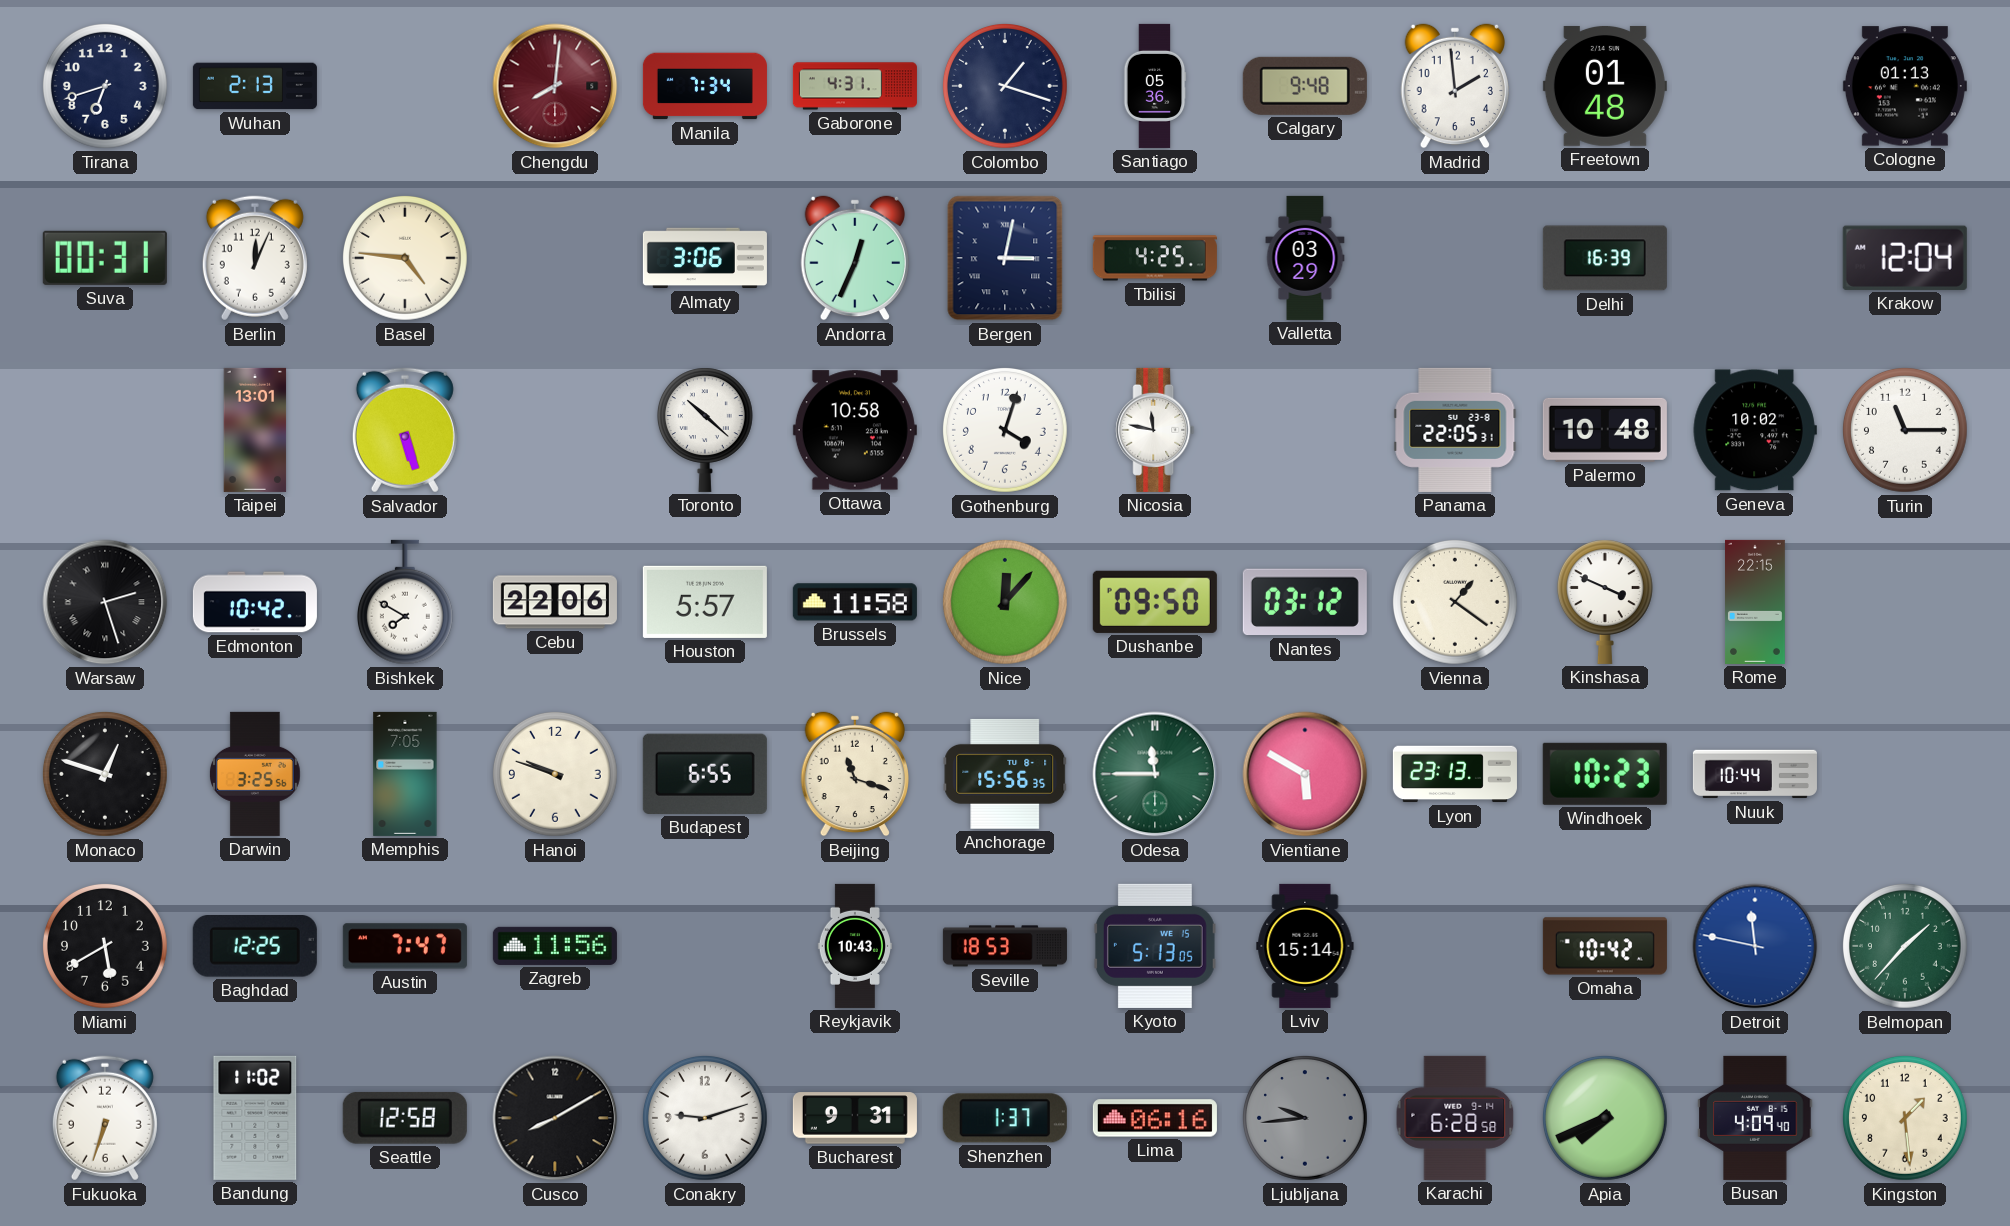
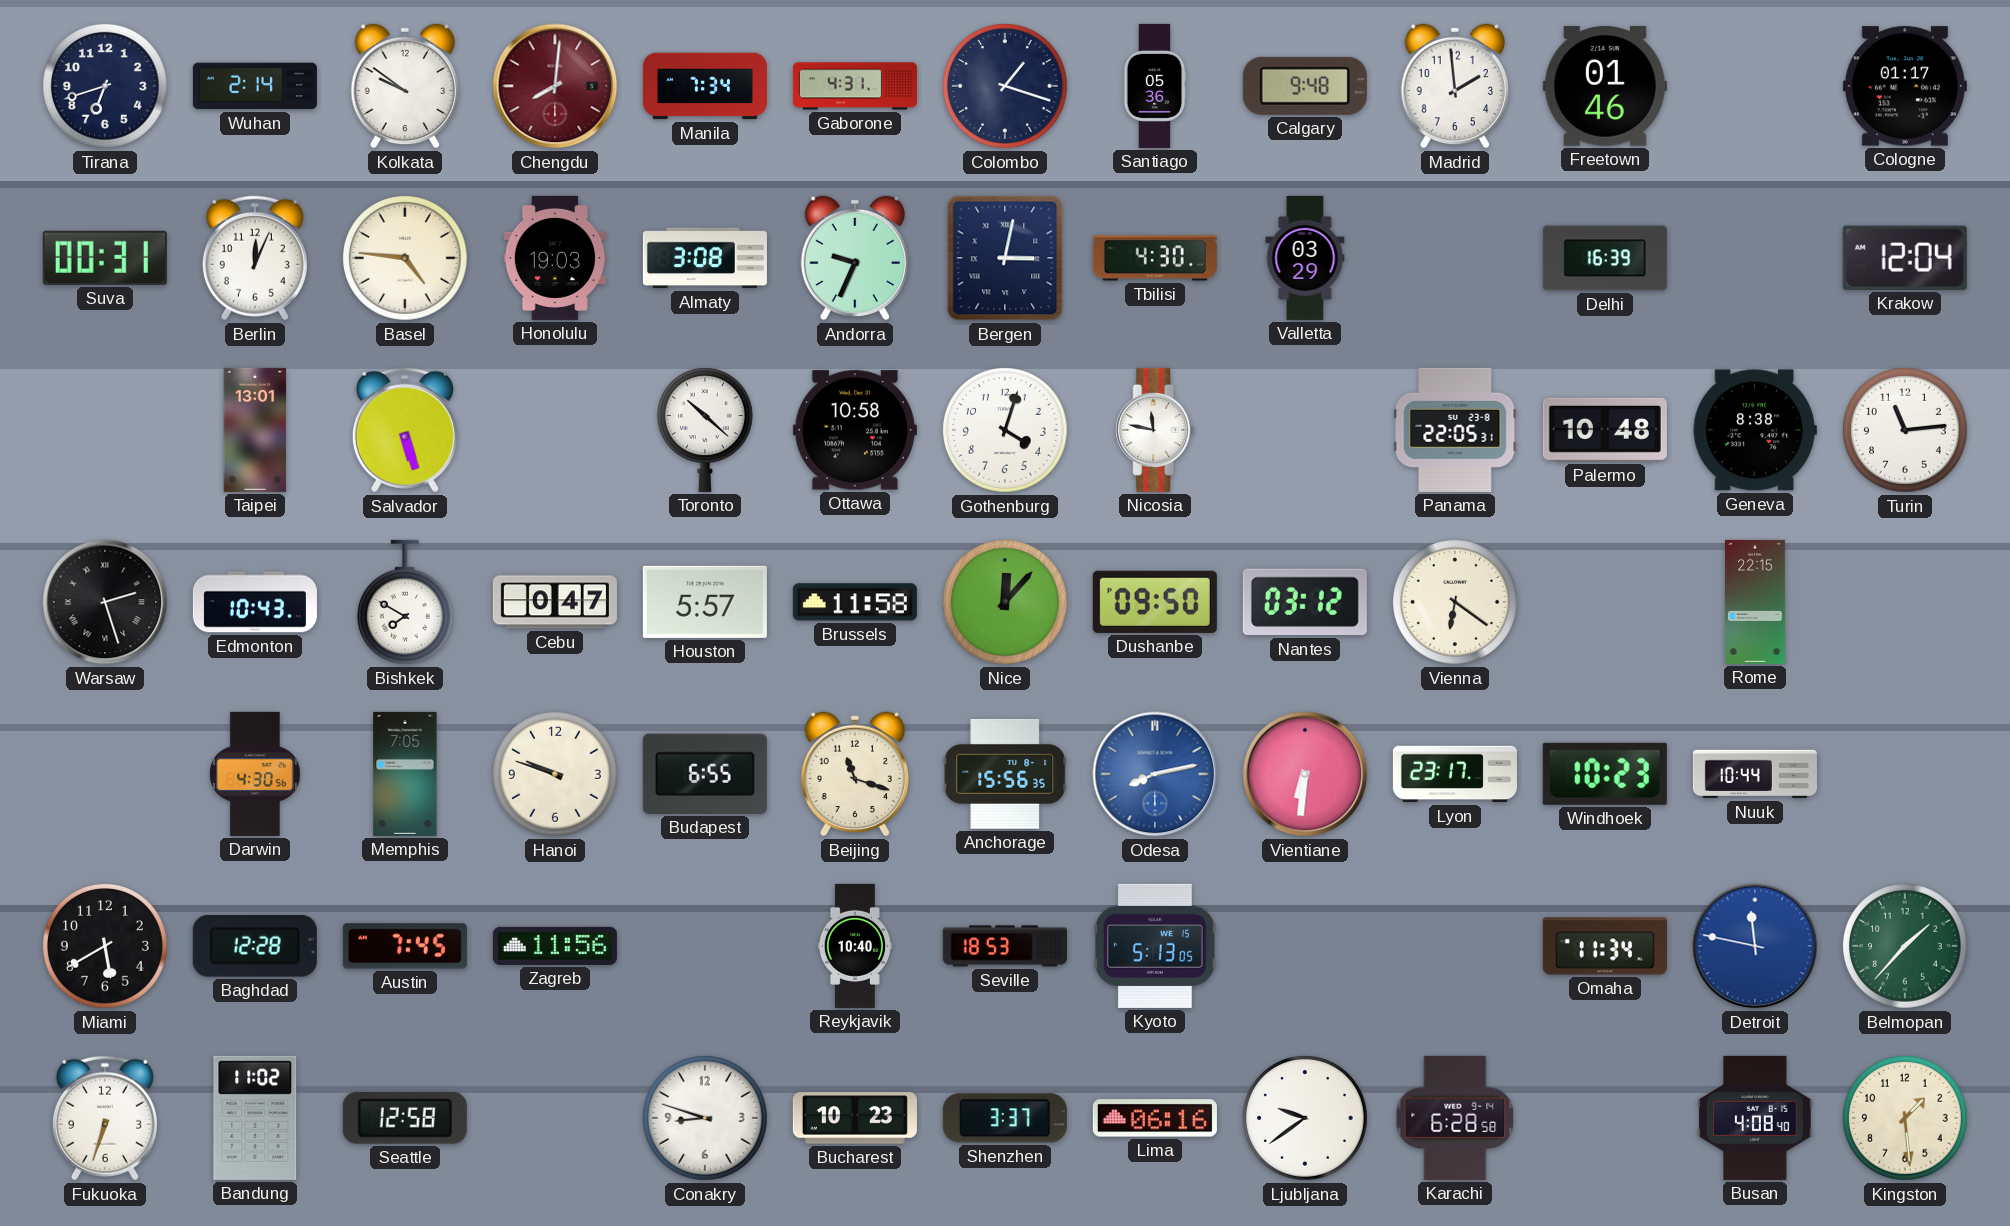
Wuhan: 2:13 -> 2:14
Kolkata: none -> 9:51
Freetown: 01:48 -> 01:46
Cologne: 01:13 -> 01:17
Honolulu: none -> 19:03
Almaty: 3:06 -> 3:08
Andorra: 12:34 -> 9:34
Tbilisi: 4:25 -> 4:30
Geneva: 10:02 -> 8:38
Turin: 11:15 -> 11:14
Edmonton: 10:42 -> 10:43
Cebu: 22:06 -> 0:47
Vienna: 1:21 -> 6:21
Kinshasa: 3:49 -> none
Monaco: 12:48 -> none
Darwin: 3:25 -> 4:30
Odesa: 11:45 -> 8:13
Odesa dial: green -> blue
Vientiane: 5:50 -> 6:31
Lyon: 23:13 -> 23:17
Baghdad: 12:25 -> 12:28
Austin: 7:47 -> 7:45
Reykjavik: 10:43 -> 10:40
Lviv: 15:14 -> none
Omaha: 10:42 -> 11:34
Cusco: 8:10 -> none
Conakry: 9:12 -> 8:48
Bucharest: 9:31 -> 10:23
Shenzhen: 1:37 -> 3:37
Ljubljana: 9:44 -> 9:39
Ljubljana dial: grey -> white
Apia: 7:41 -> none
Busan: 4:09 -> 4:08
